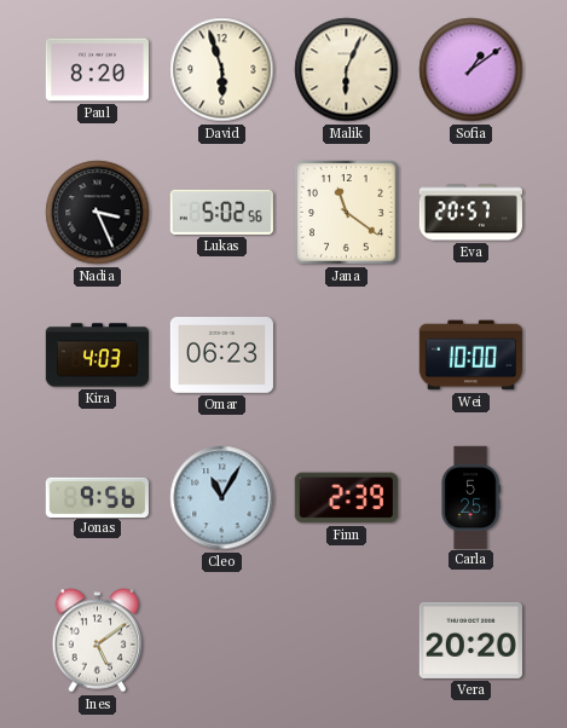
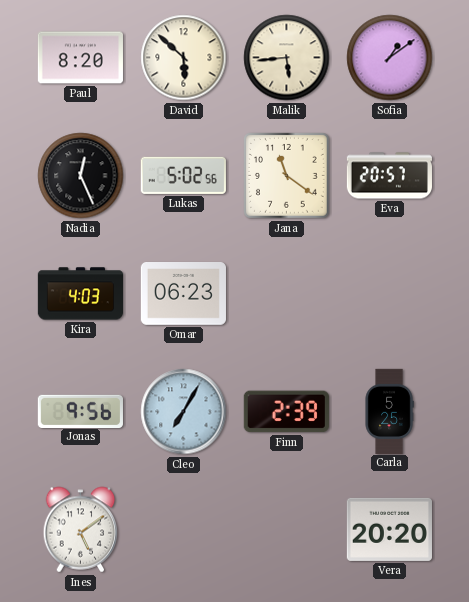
David: 5:57 -> 5:52
Malik: 6:04 -> 5:44
Nadia: 3:26 -> 12:26
Wei: 10:00 -> none
Cleo: 11:05 -> 7:05
